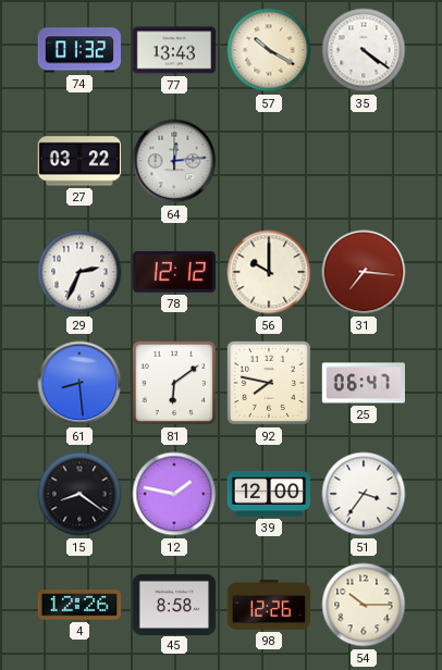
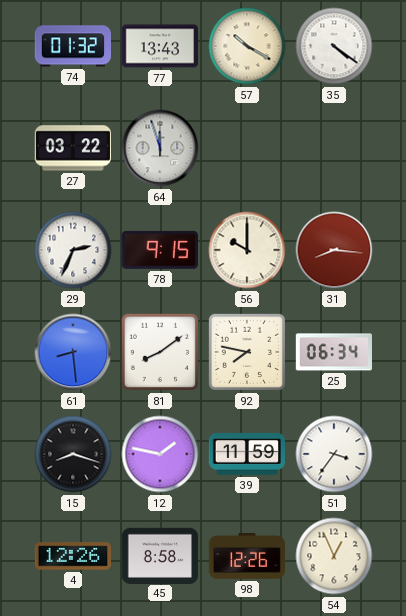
64: 12:14 -> 11:57
78: 12:12 -> 9:15
31: 7:16 -> 8:16
81: 6:09 -> 8:09
25: 06:47 -> 06:34
15: 8:21 -> 8:18
39: 12:00 -> 11:59
54: 10:15 -> 12:56
